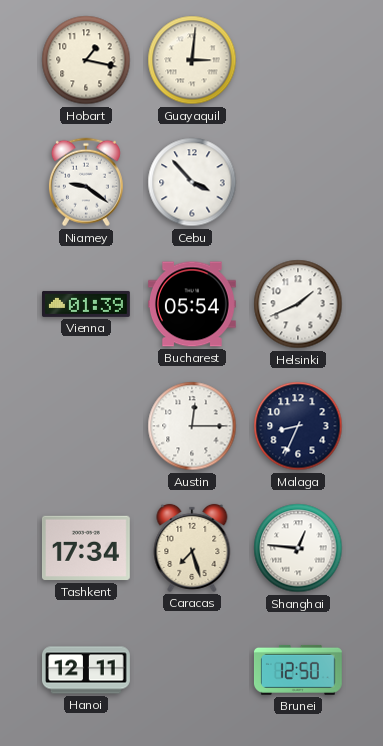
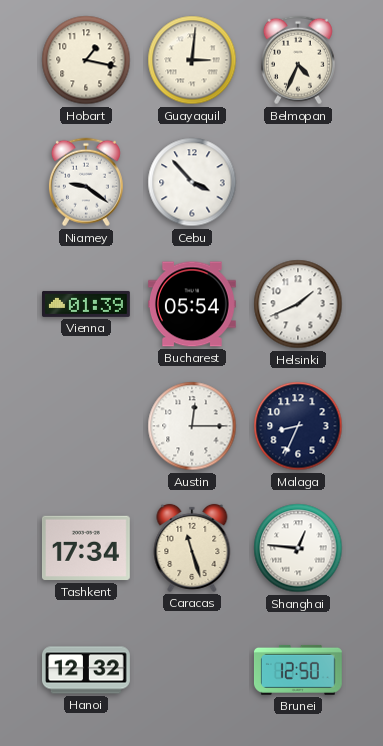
Belmopan: none -> 4:34
Caracas: 7:27 -> 11:27
Hanoi: 12:11 -> 12:32
